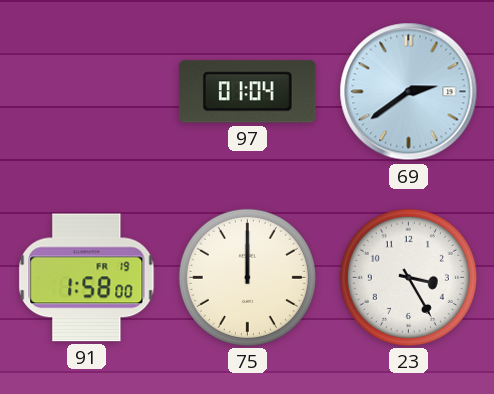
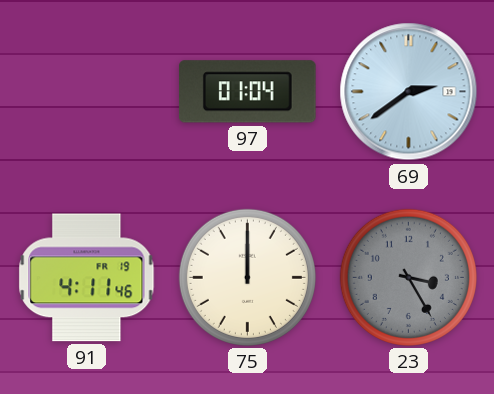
91: 1:58 -> 4:11
23 dial: white -> grey
